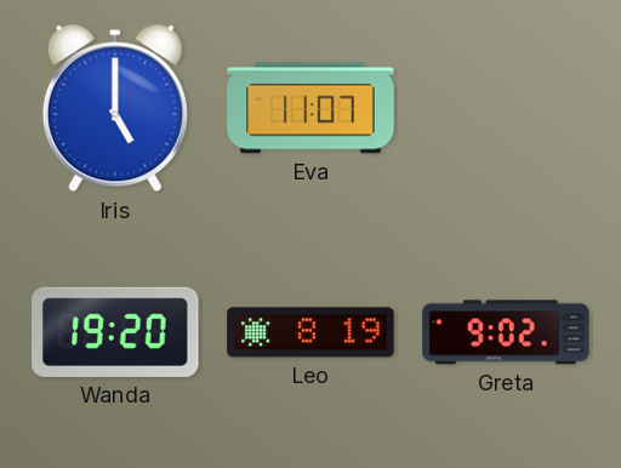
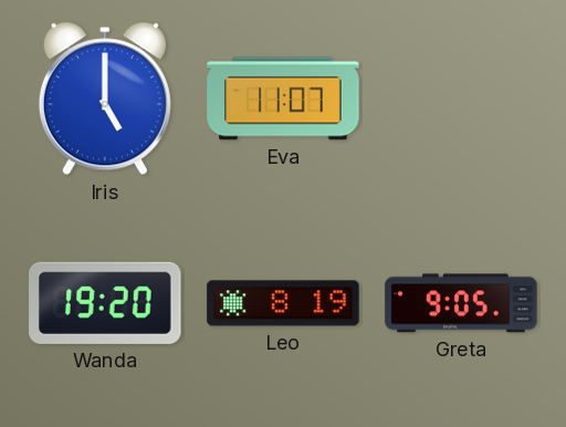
Greta: 9:02 -> 9:05
